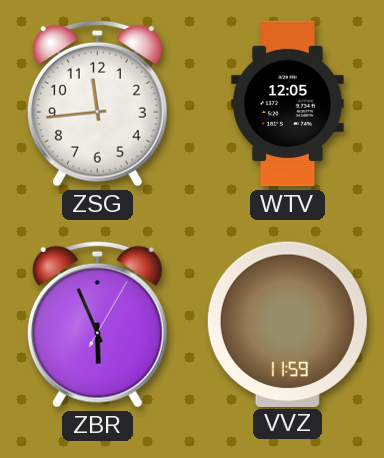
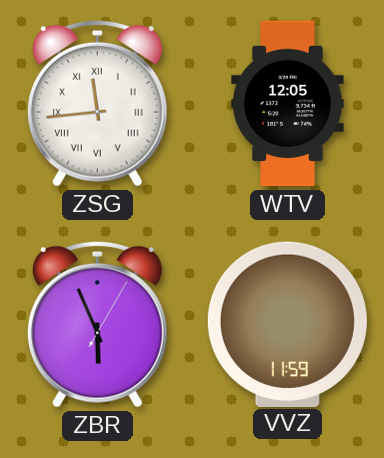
ZSG numerals: Arabic -> Roman
